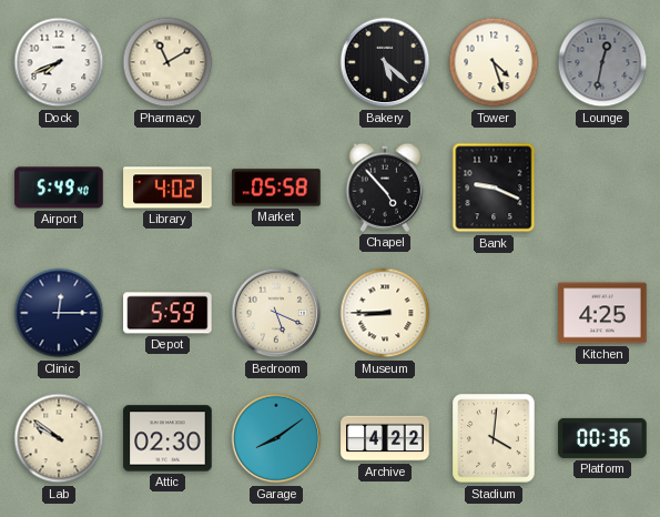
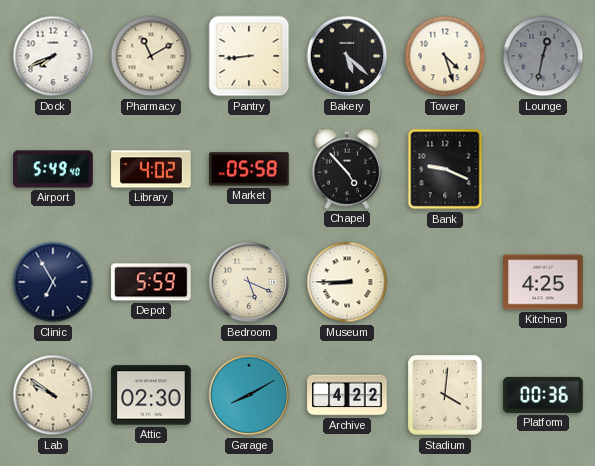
Pantry: none -> 8:44
Clinic: 12:15 -> 6:55
Garage: 8:09 -> 8:10
